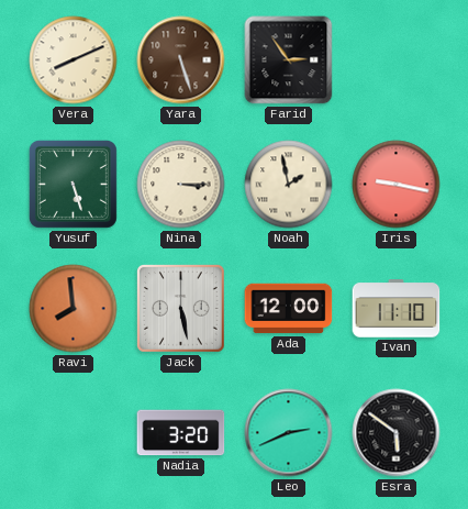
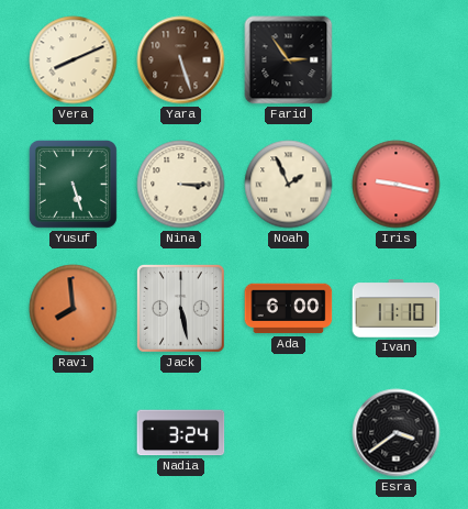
Noah: 1:58 -> 1:56
Ada: 12:00 -> 6:00
Nadia: 3:20 -> 3:24
Leo: 2:41 -> none
Esra: 5:51 -> 3:39
